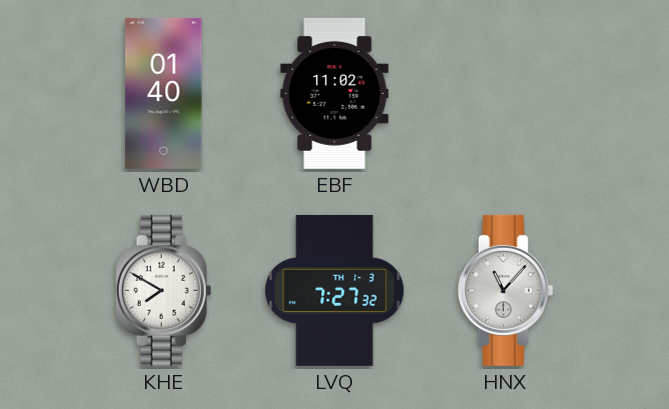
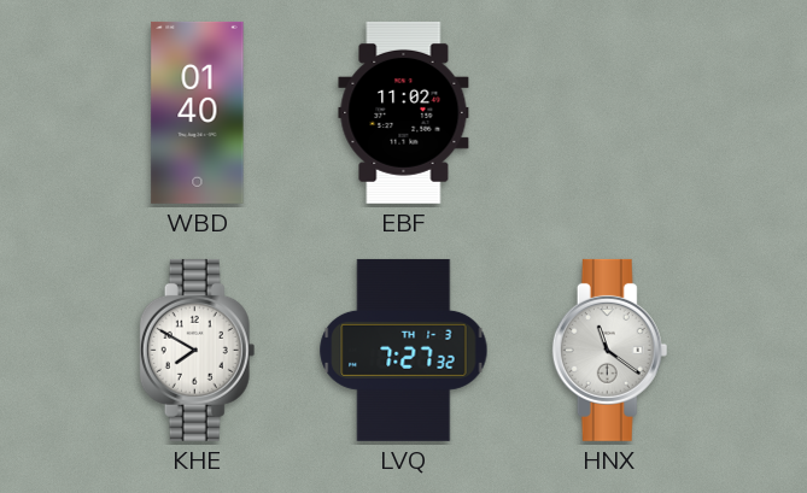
HNX: 11:07 -> 11:21
